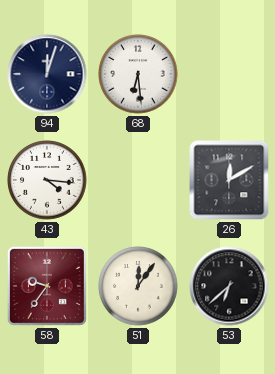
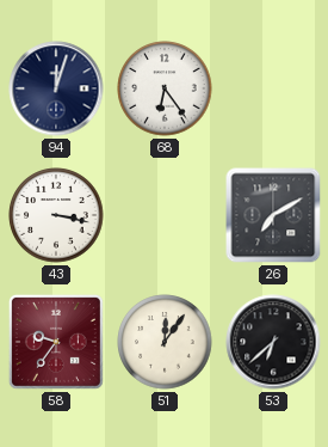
68: 6:29 -> 6:24
43: 4:16 -> 3:17
26: 12:10 -> 7:10
